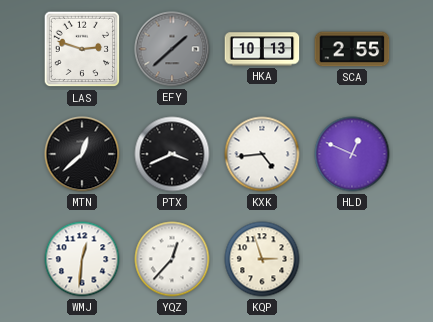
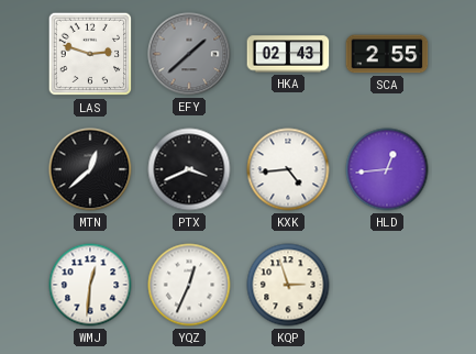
HKA: 10:13 -> 02:43
HLD: 12:49 -> 12:44
YQZ: 12:37 -> 12:34
